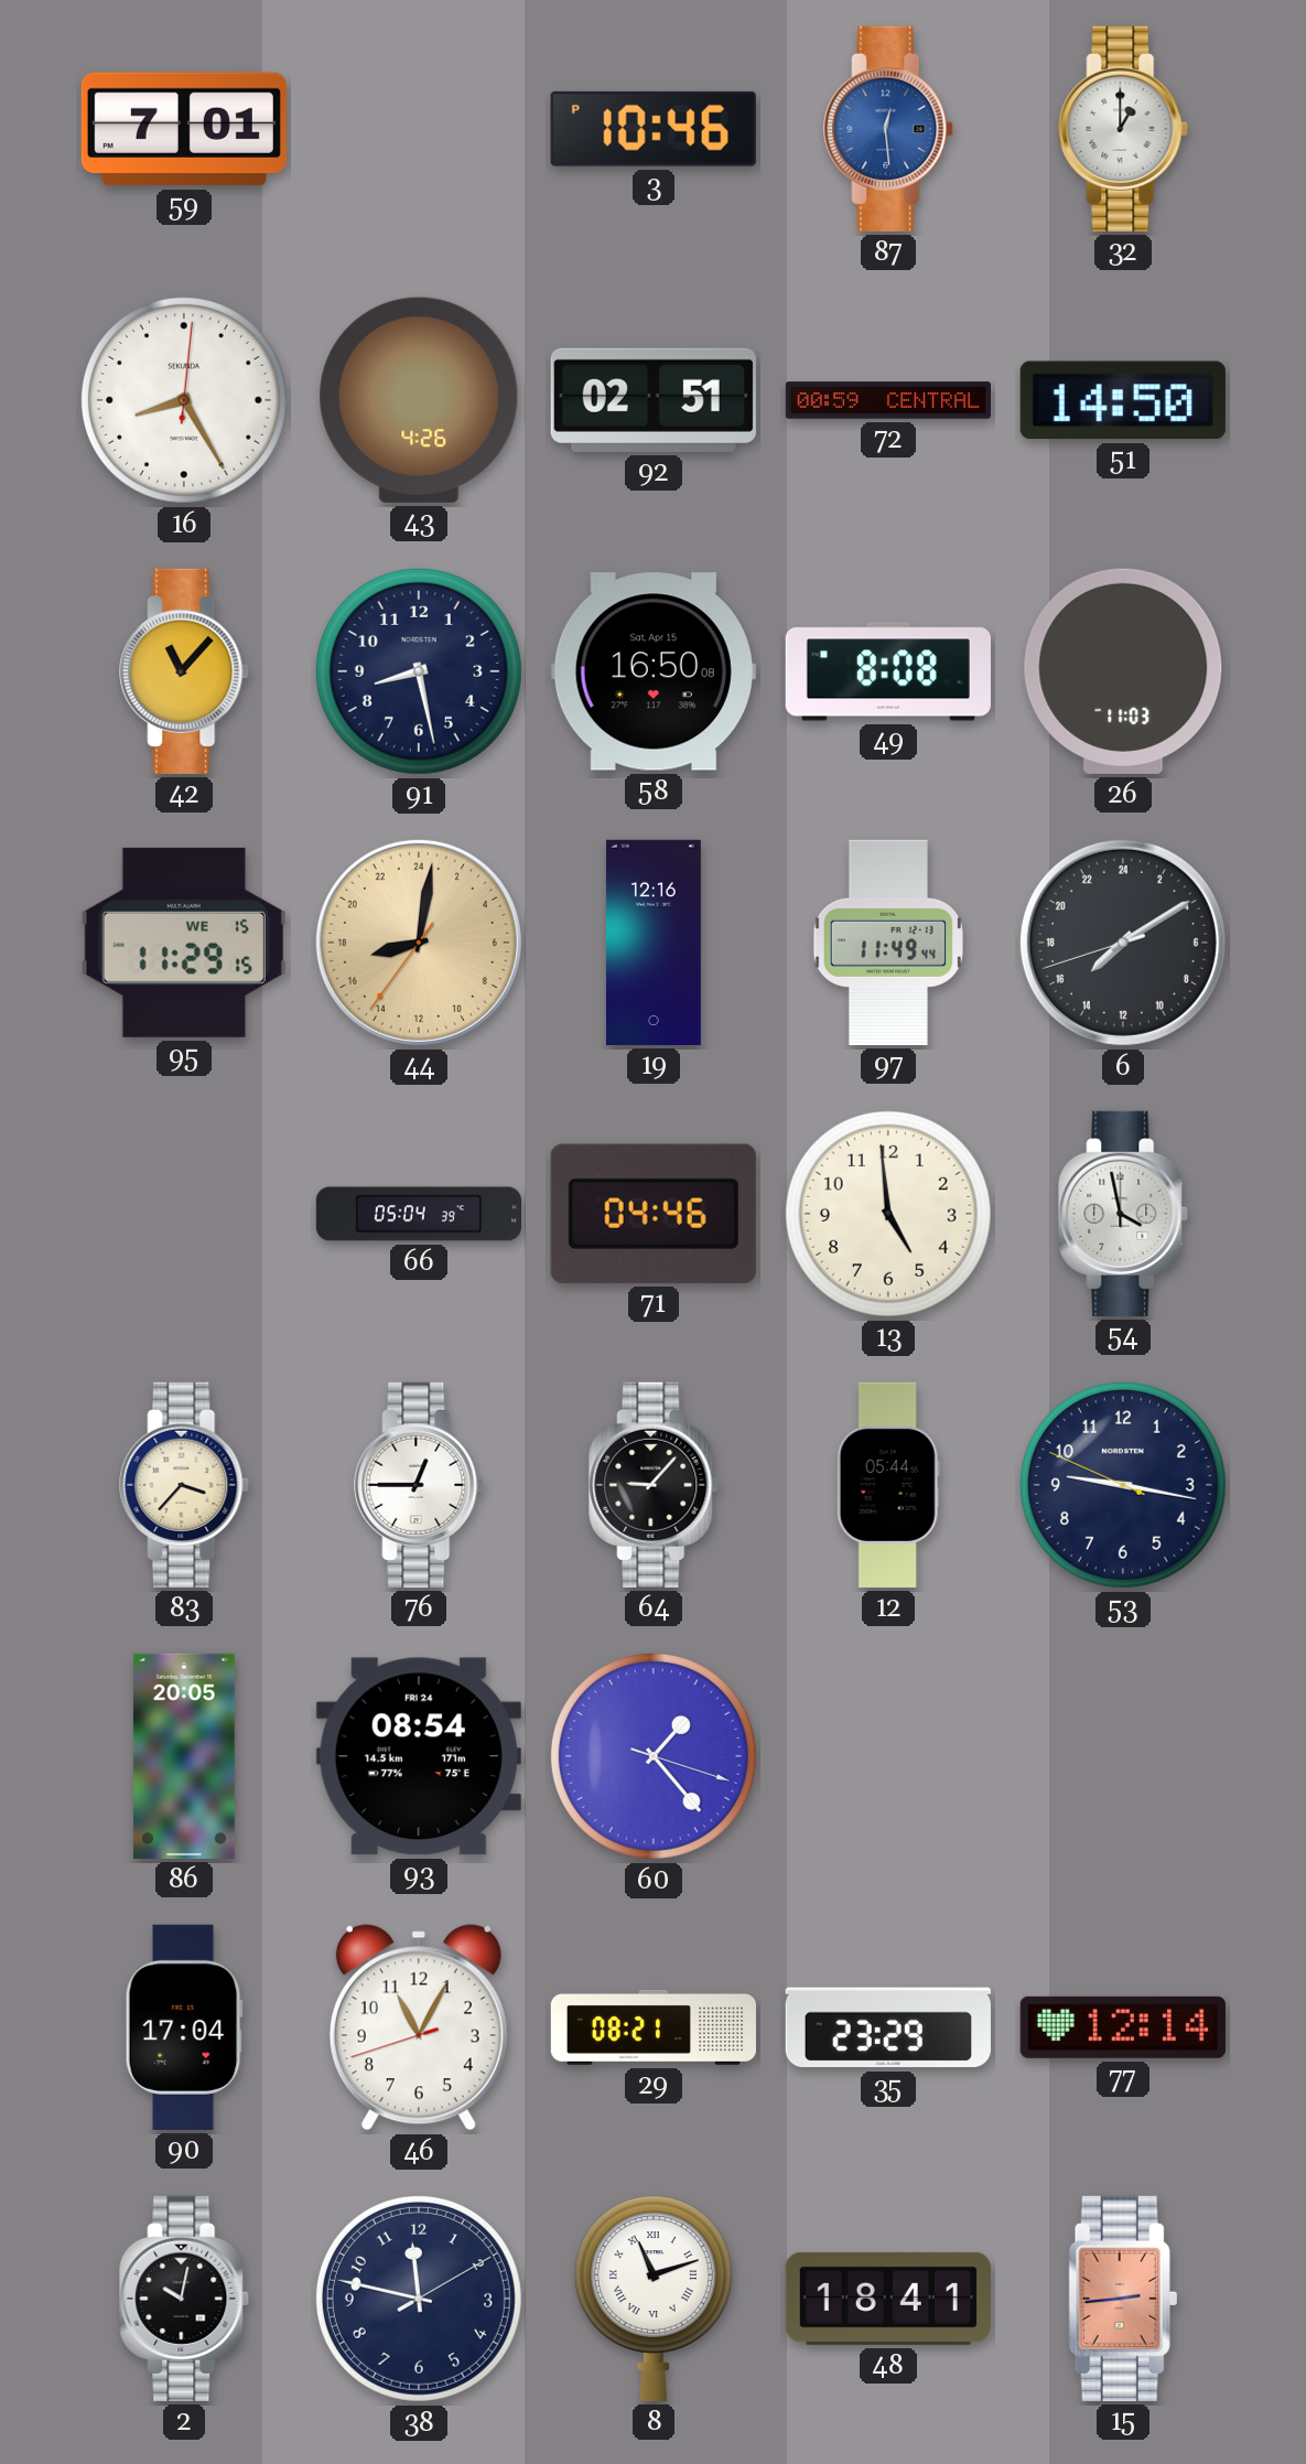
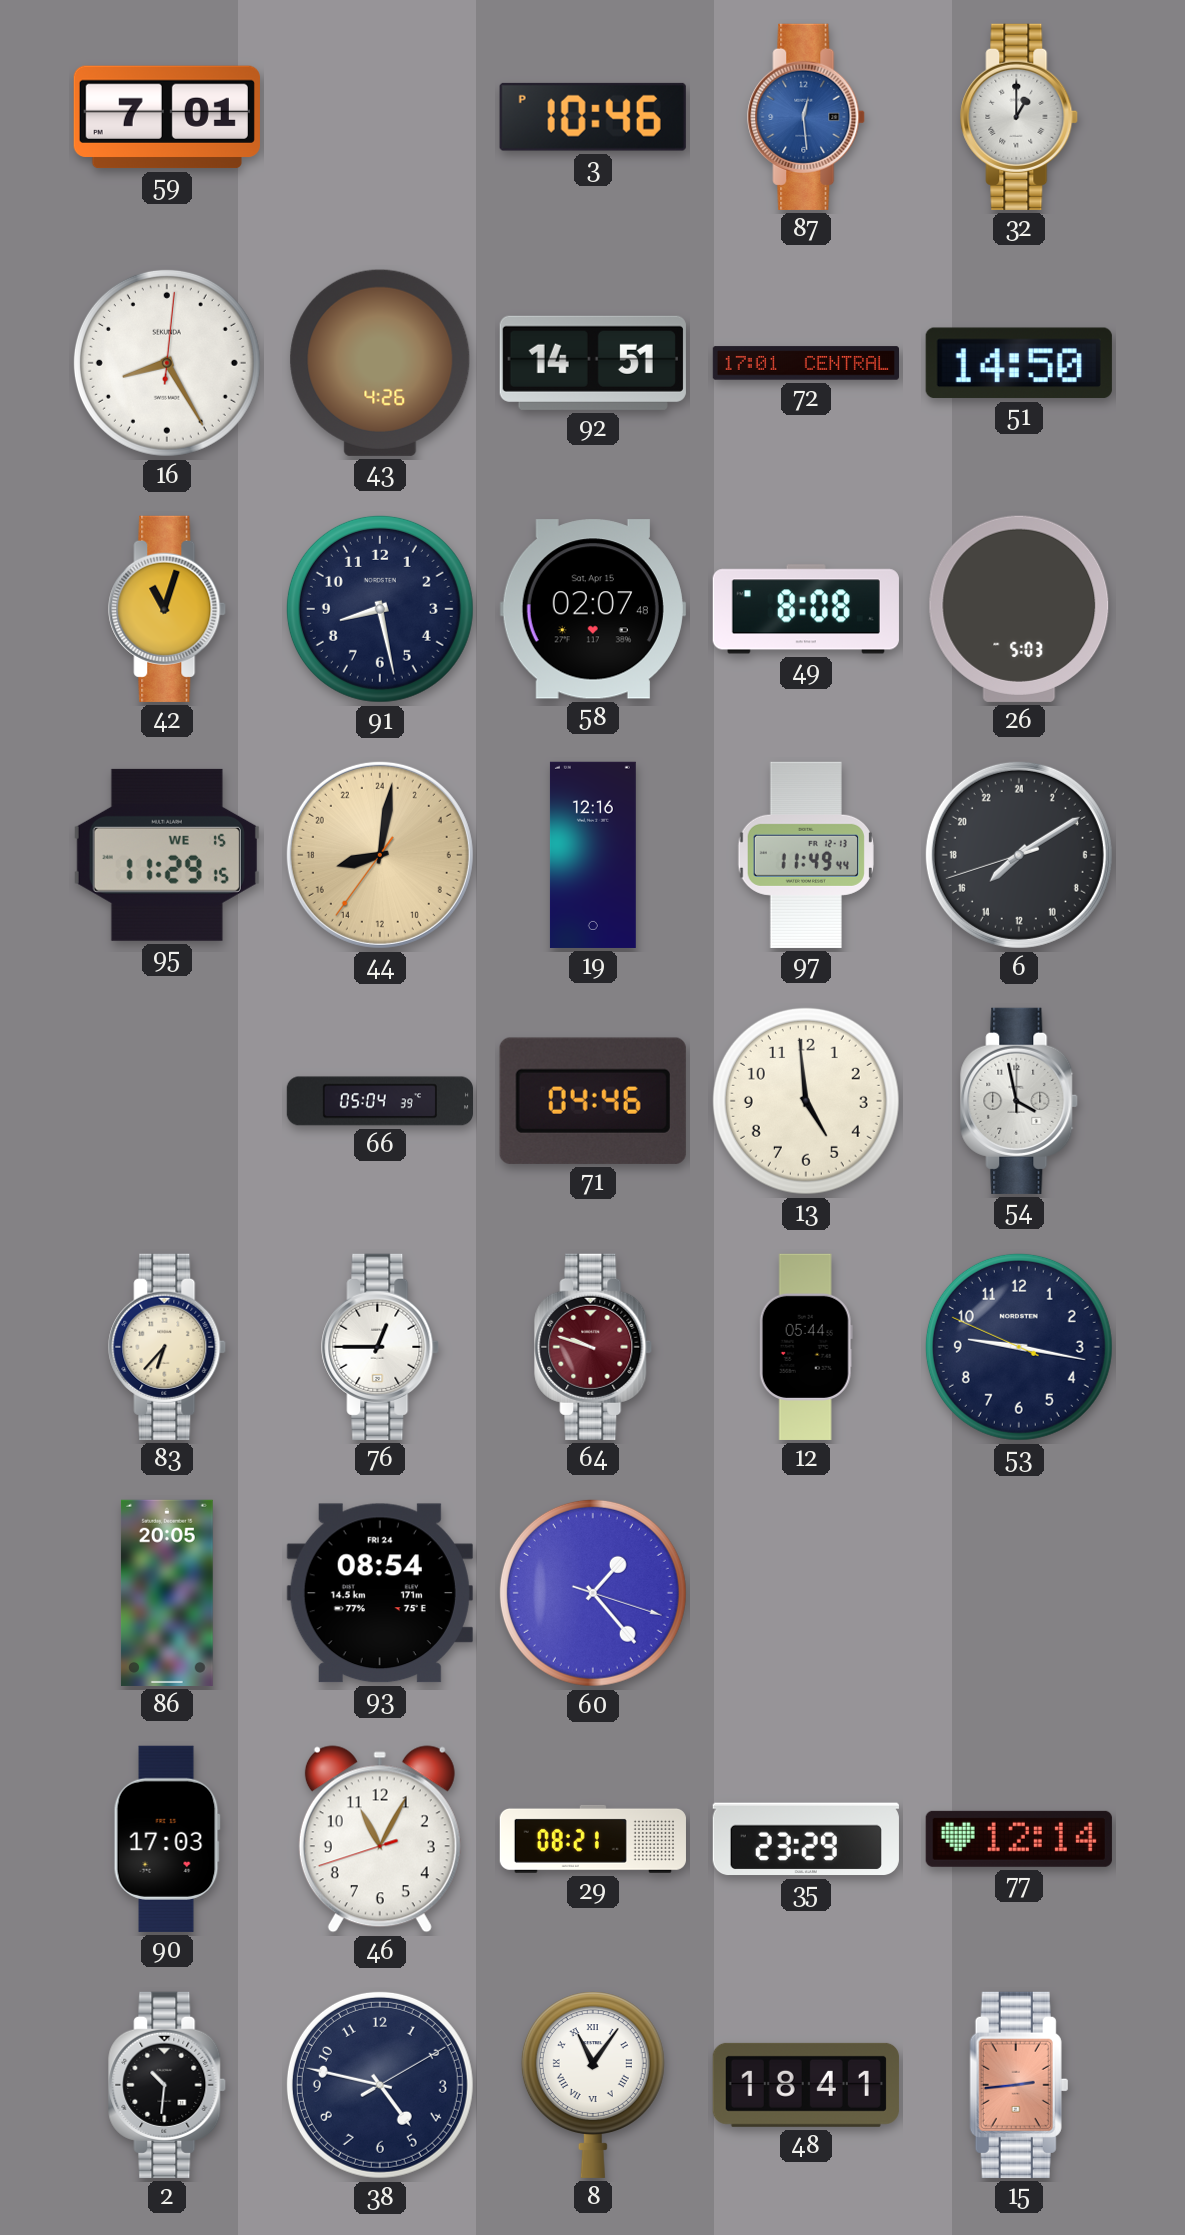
92: 02:51 -> 14:51
72: 00:59 -> 17:01
42: 11:07 -> 11:03
58: 16:50 -> 02:07
26: 11:03 -> 5:03
83: 3:37 -> 6:37
64: 9:07 -> 9:48
64 dial: black -> burgundy
90: 17:04 -> 17:03
2: 10:02 -> 10:31
38: 11:47 -> 4:47
8: 11:12 -> 11:06
